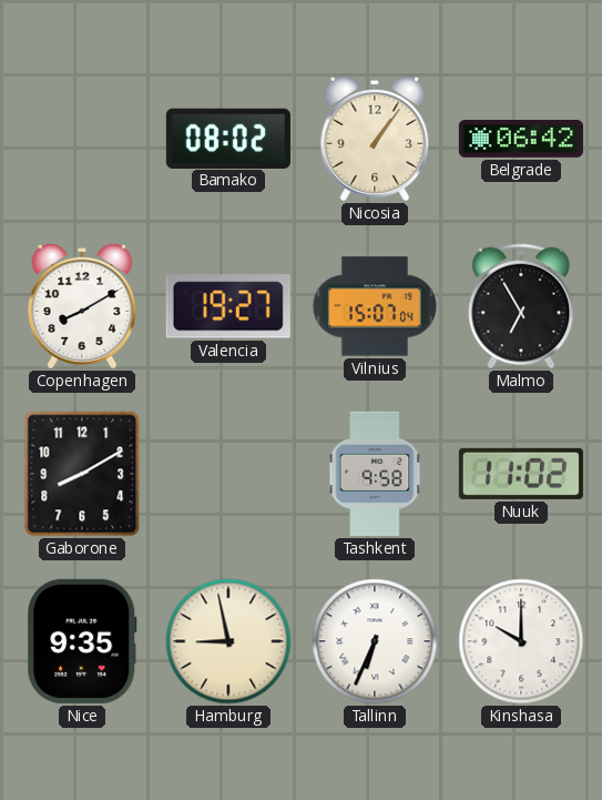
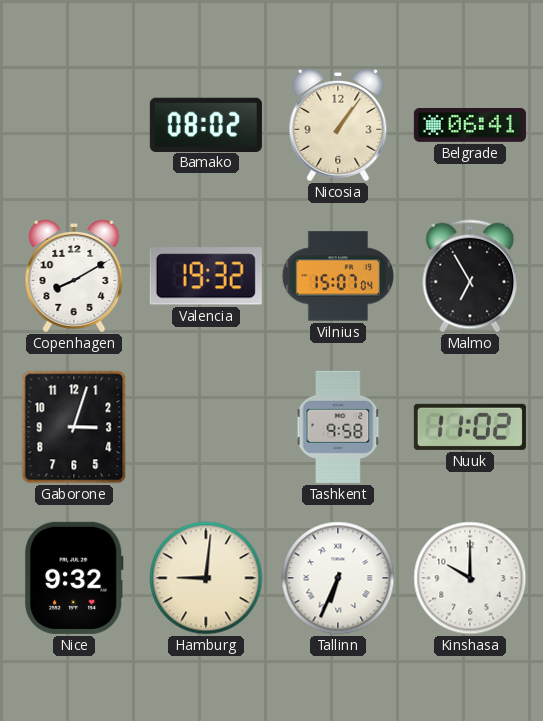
Belgrade: 06:42 -> 06:41
Valencia: 19:27 -> 19:32
Gaborone: 8:10 -> 3:03
Nice: 9:35 -> 9:32
Hamburg: 8:58 -> 9:01
